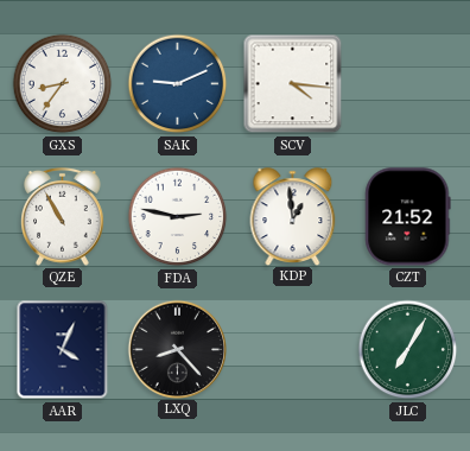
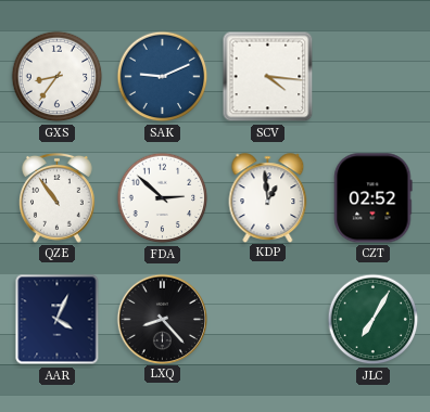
QZE: 10:55 -> 10:54
FDA: 2:47 -> 2:52
CZT: 21:52 -> 02:52
